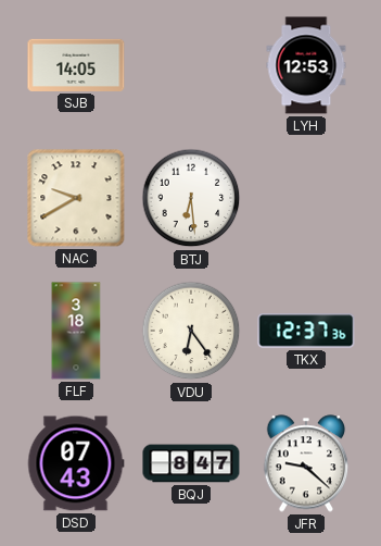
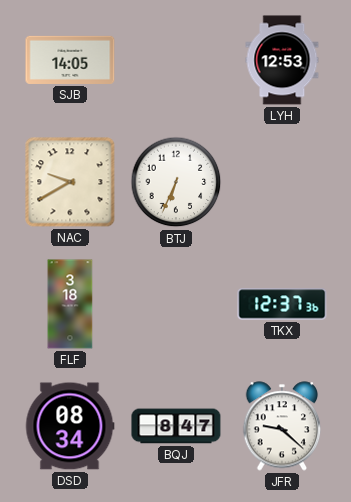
BTJ: 6:29 -> 6:34
VDU: 6:24 -> none
DSD: 07:43 -> 08:34
